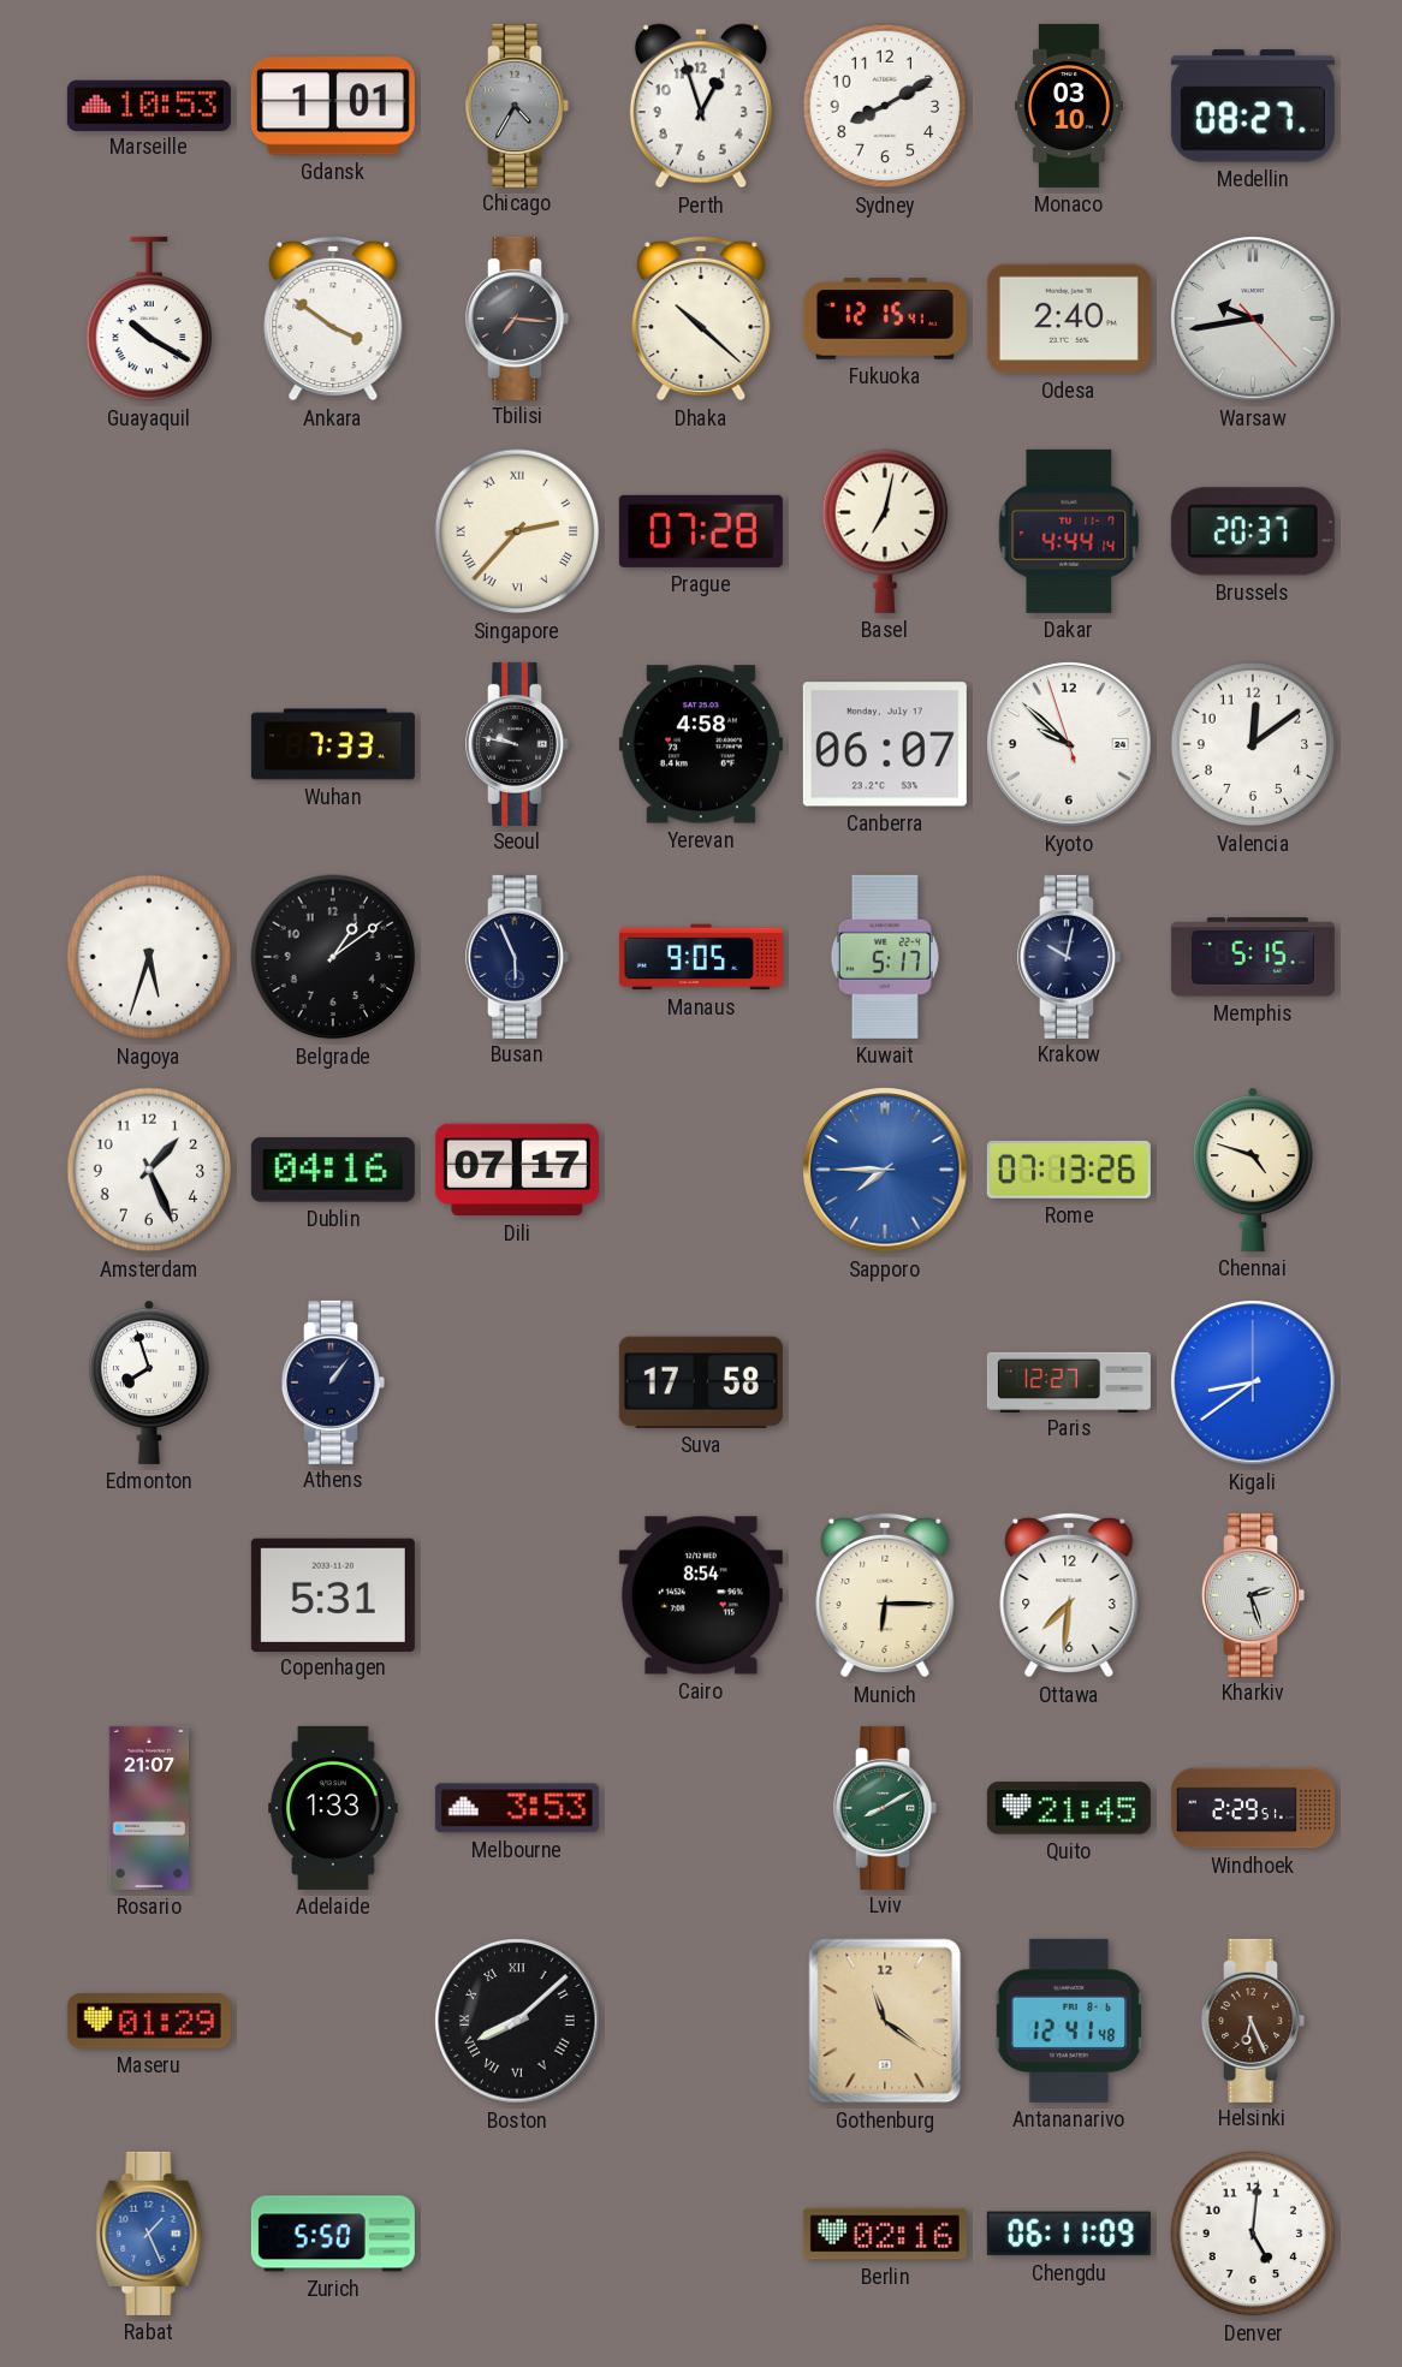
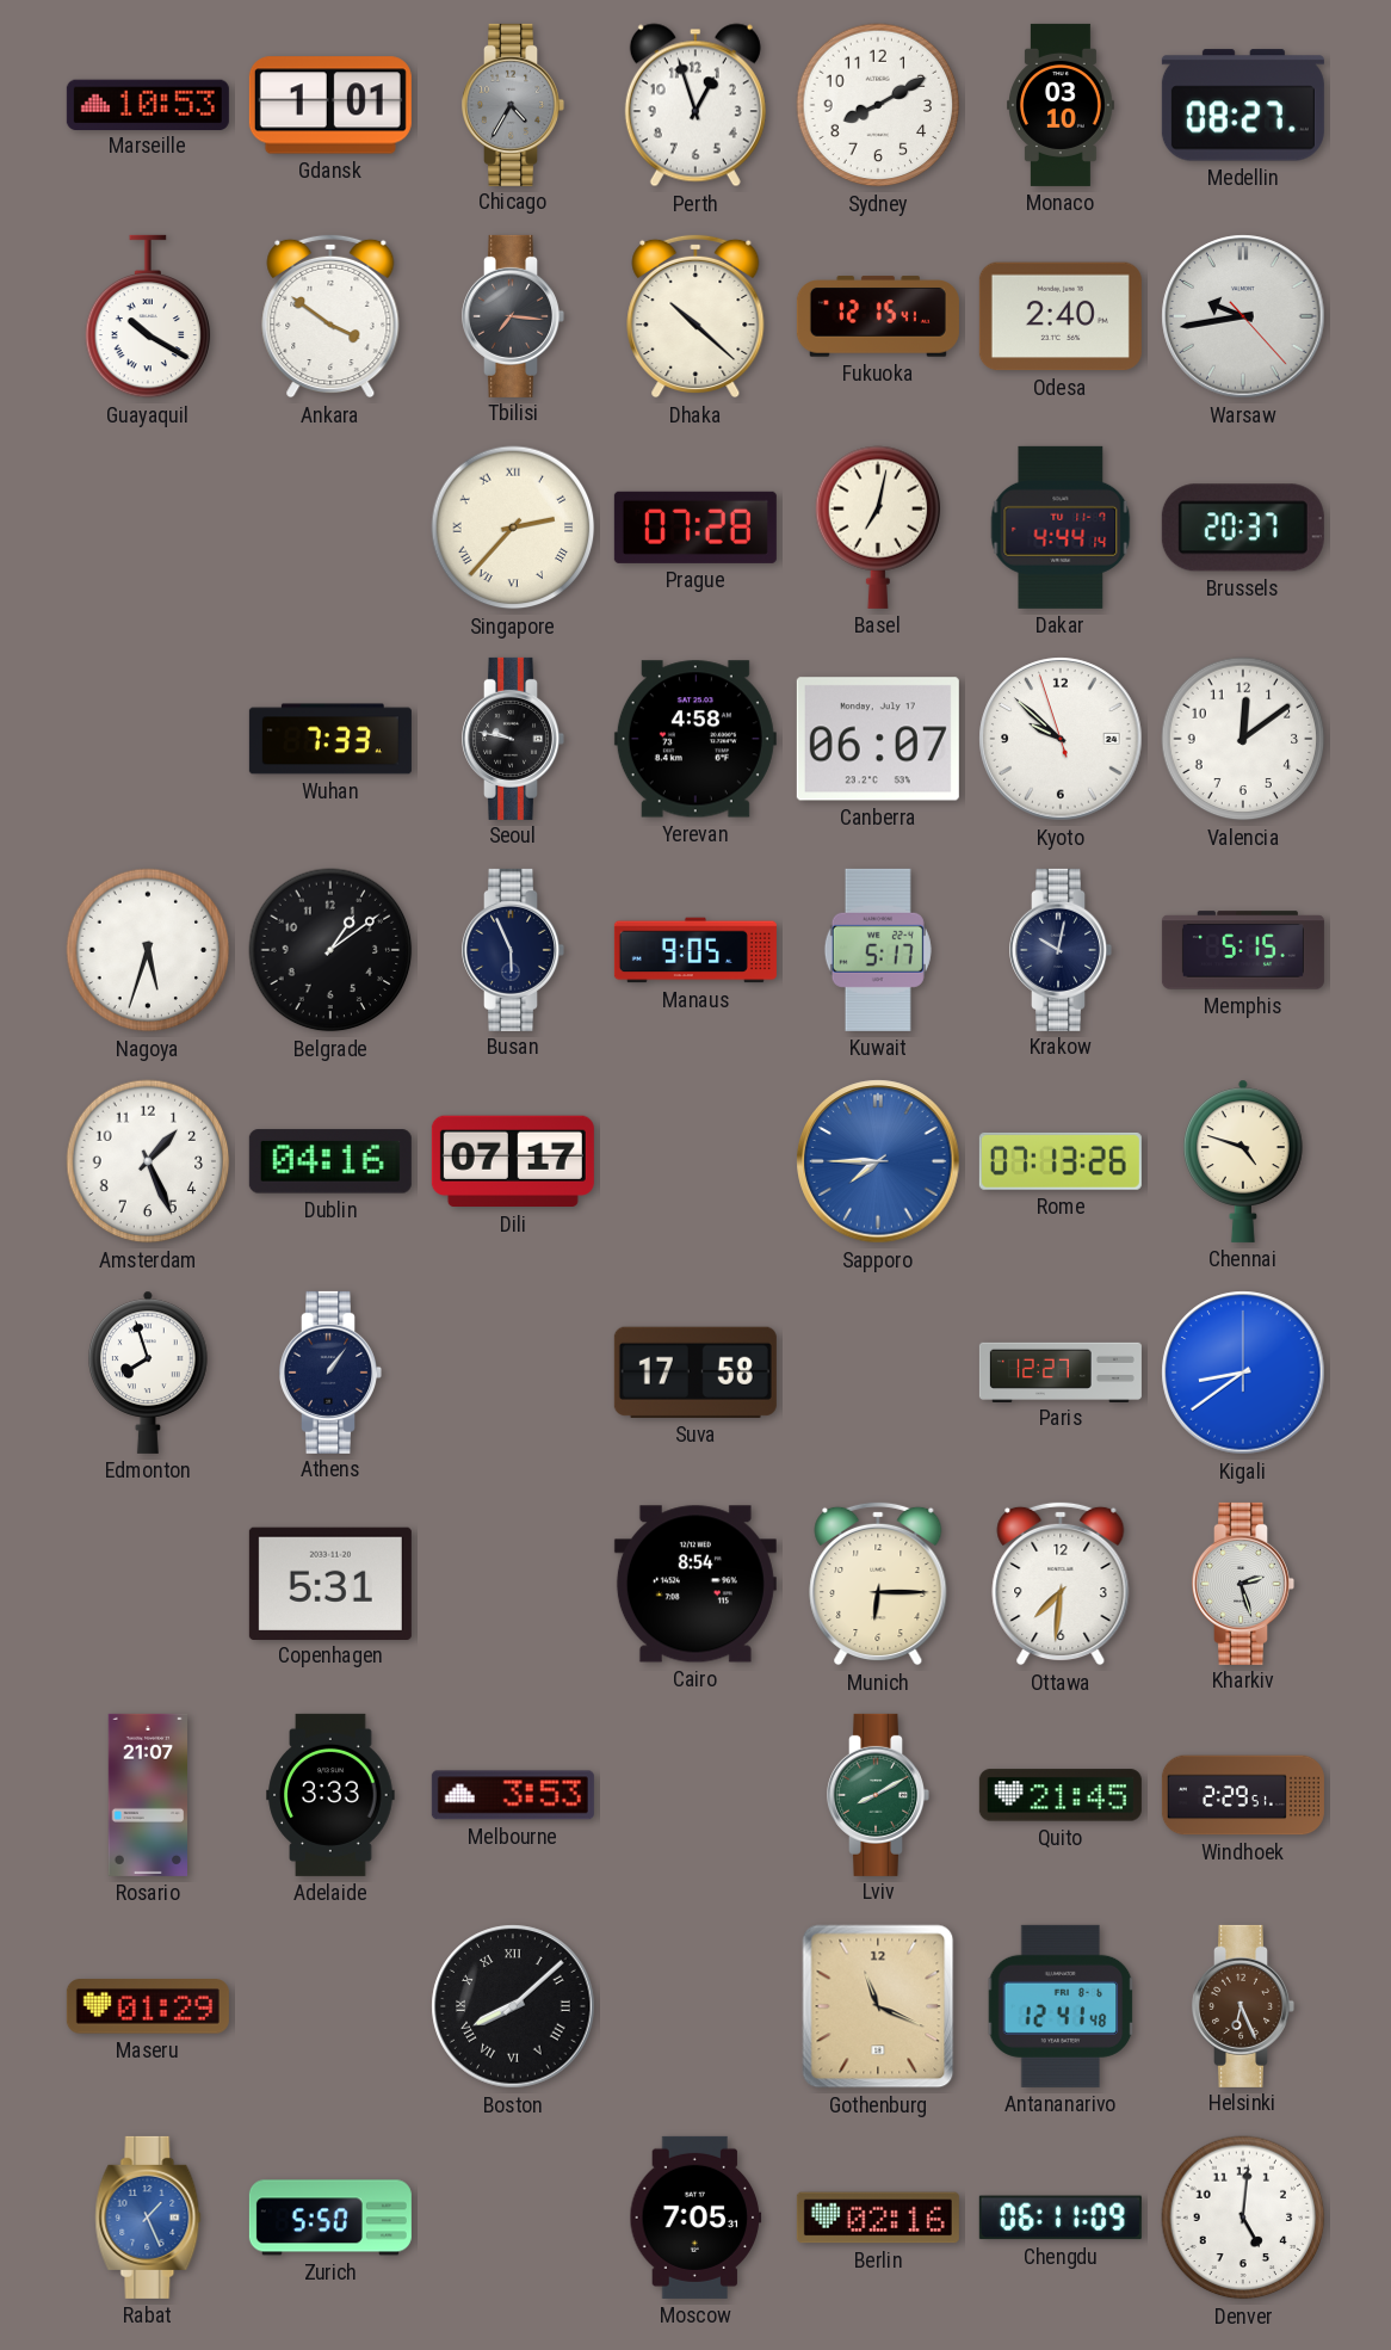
Adelaide: 1:33 -> 3:33
Gothenburg: 11:21 -> 11:19
Moscow: none -> 7:05
